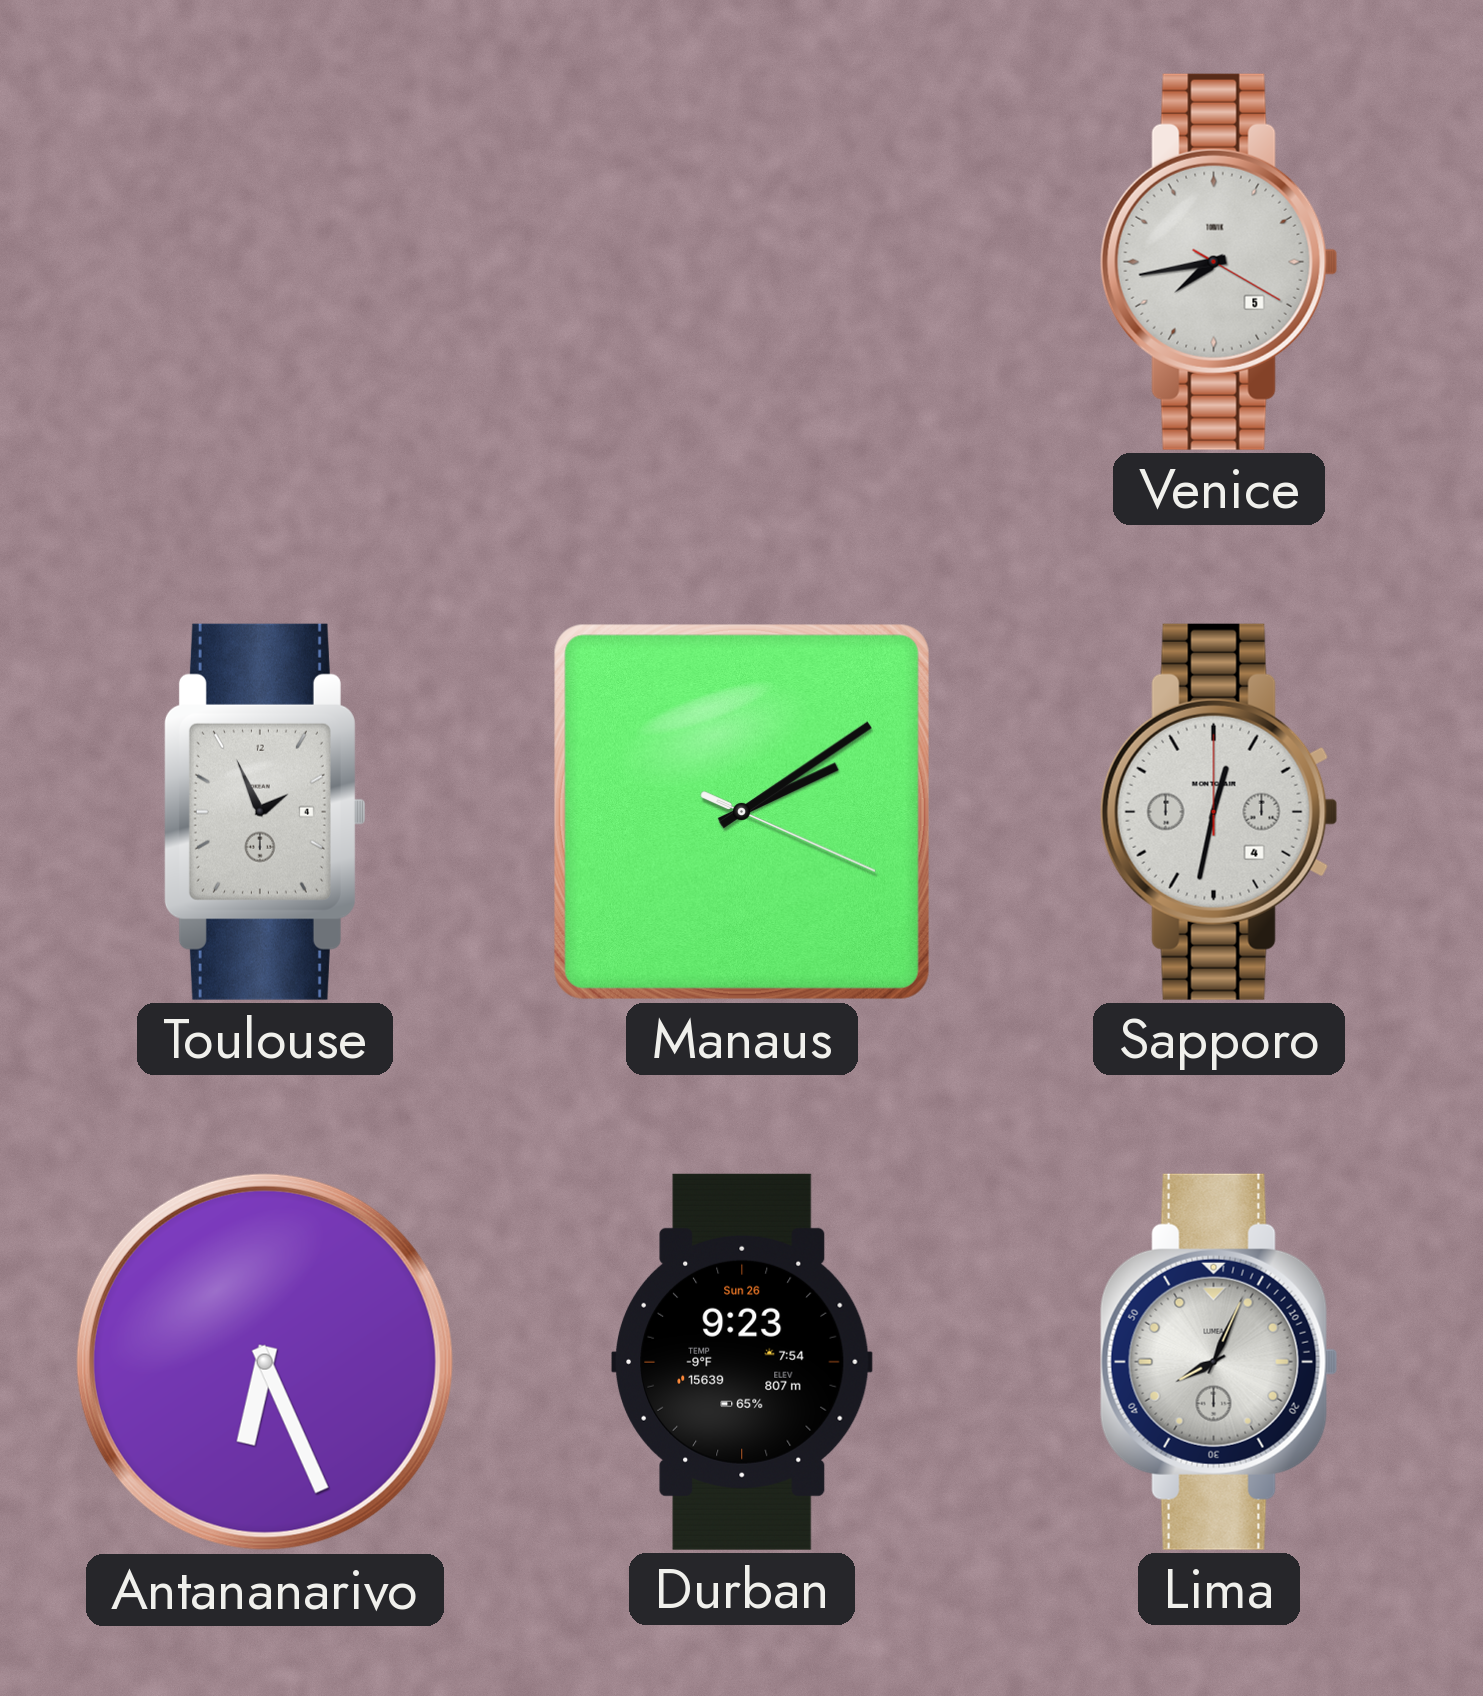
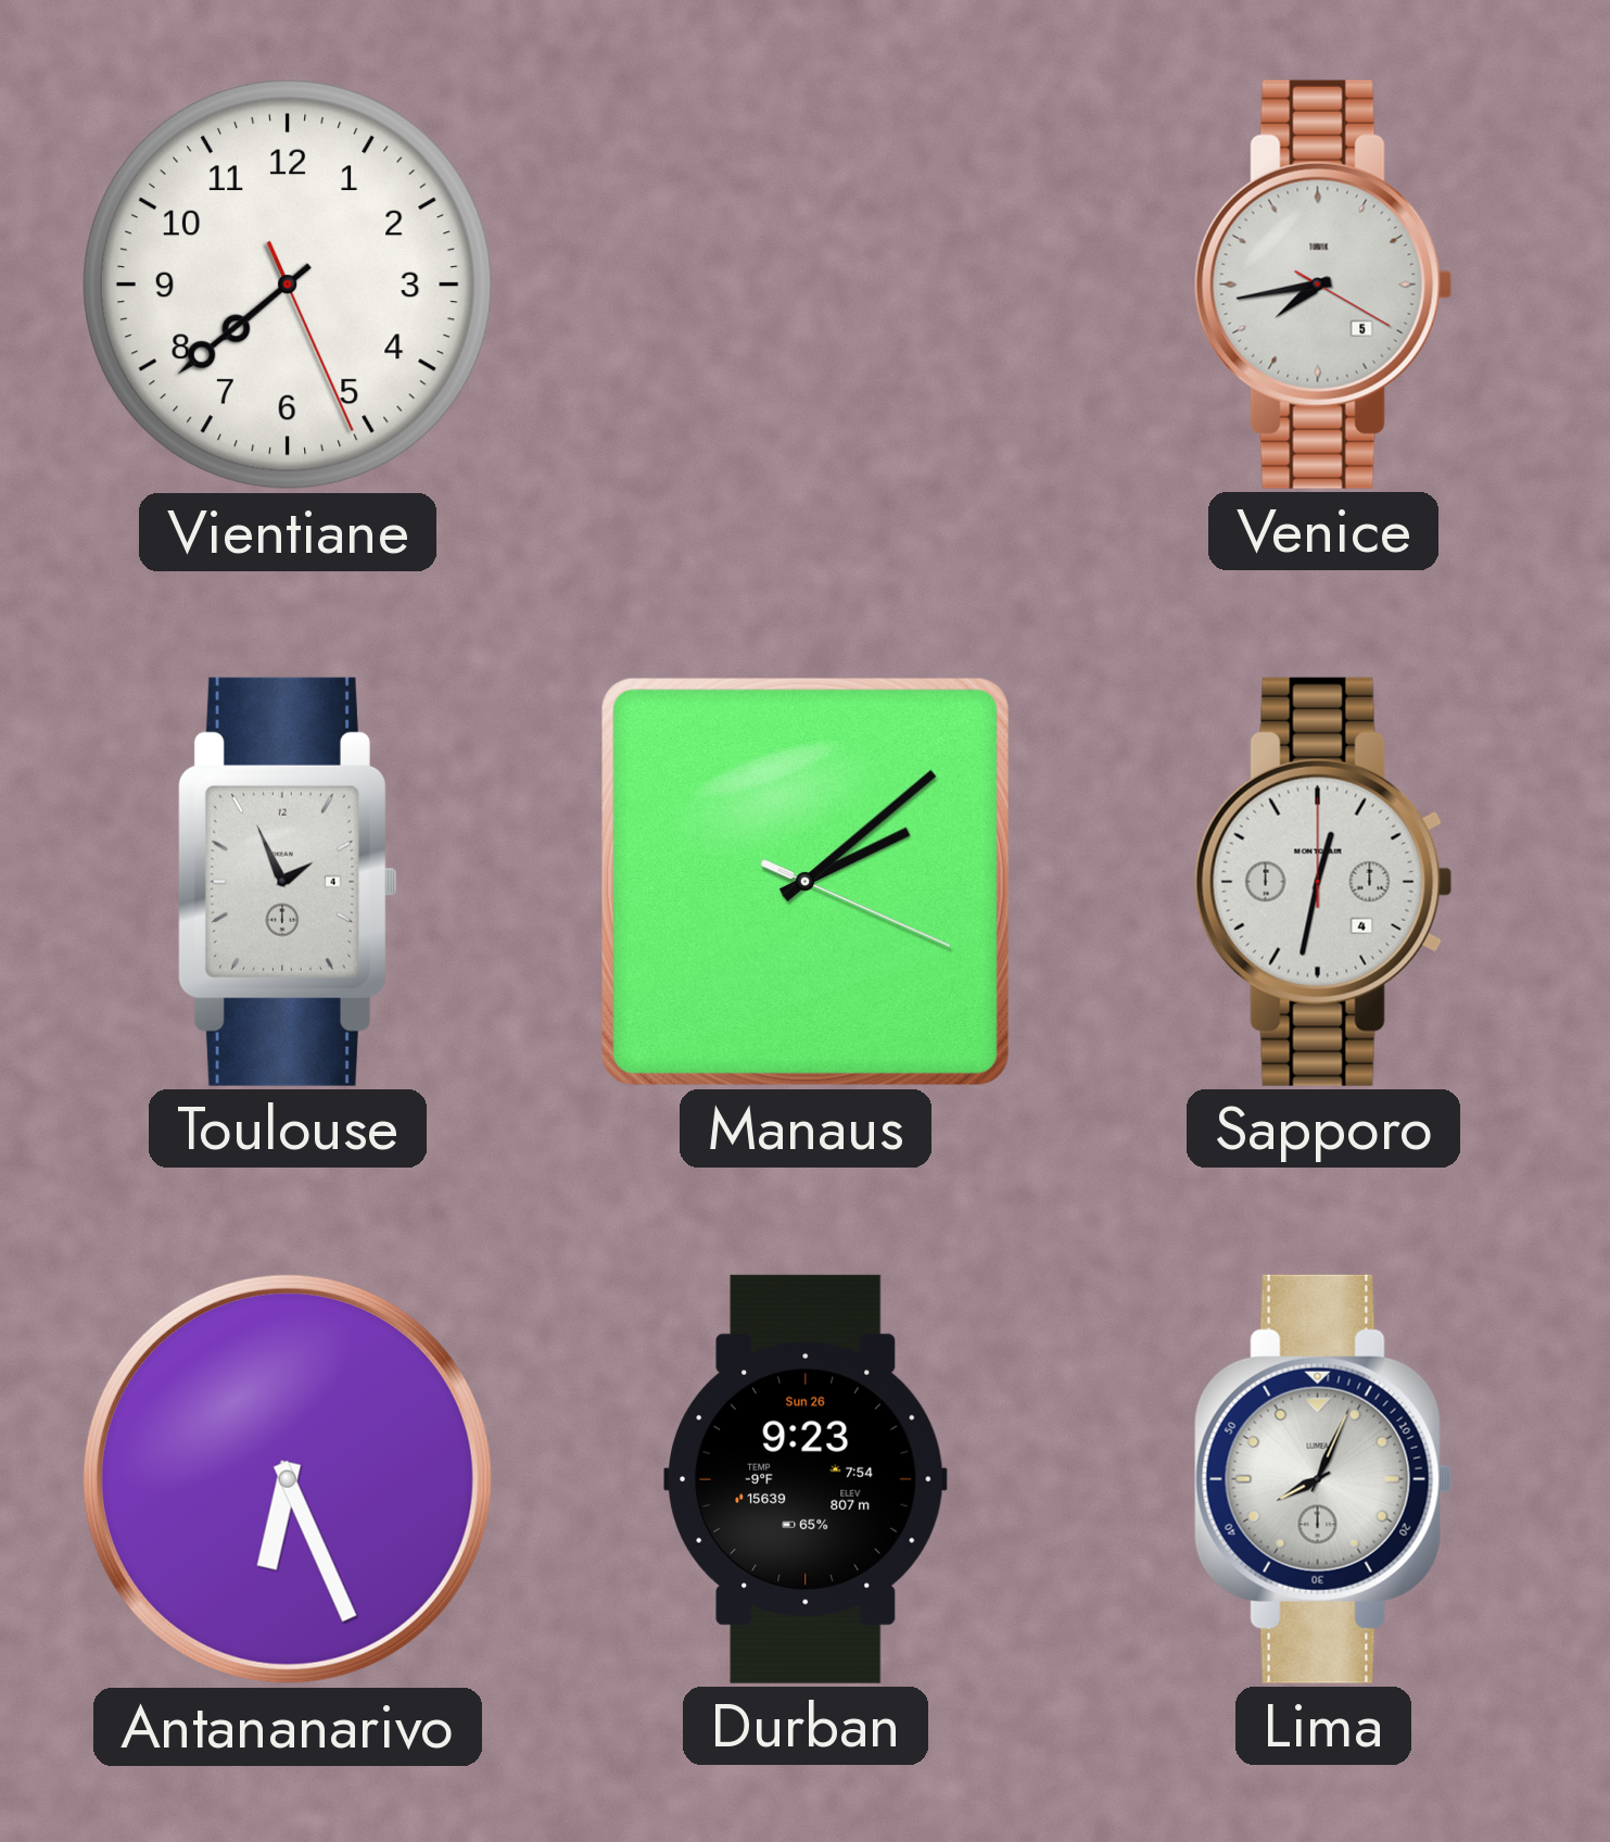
Vientiane: none -> 7:38
Manaus: 2:09 -> 2:08
